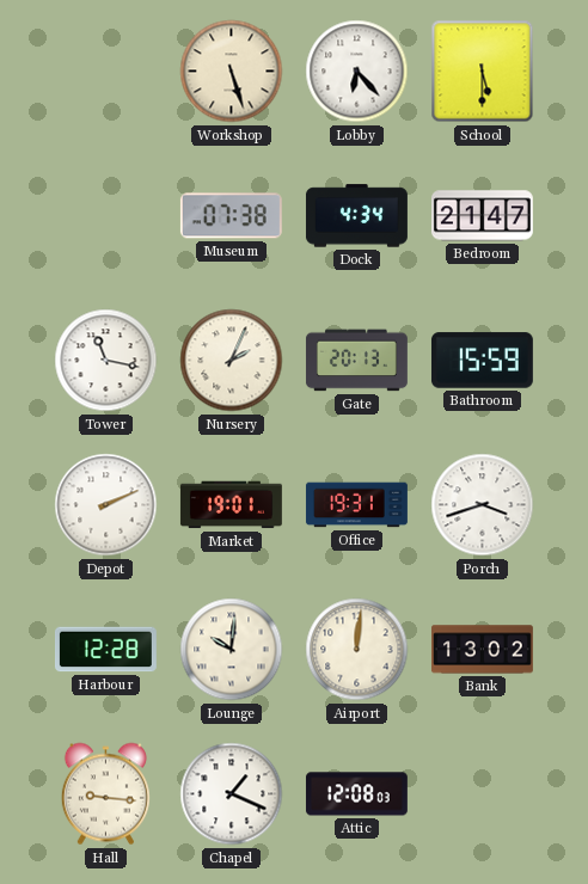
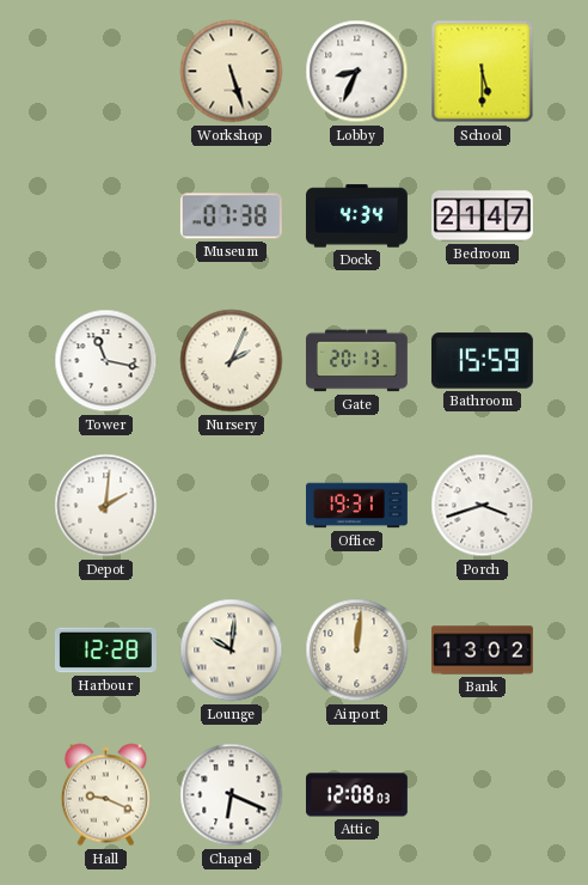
Lobby: 6:23 -> 8:34
Depot: 2:11 -> 2:01
Market: 19:01 -> none
Hall: 9:16 -> 9:19
Chapel: 1:19 -> 6:19
